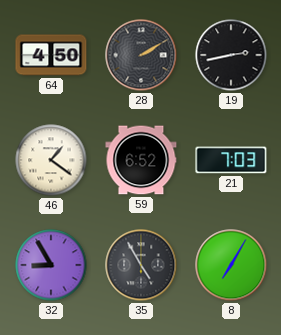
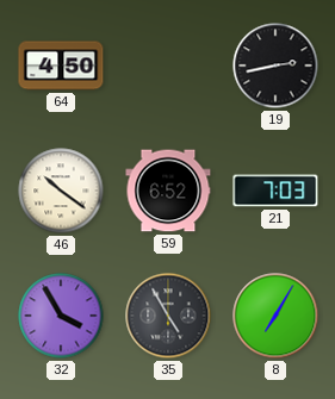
28: 2:10 -> none
46: 1:21 -> 10:21
32: 8:55 -> 3:55
